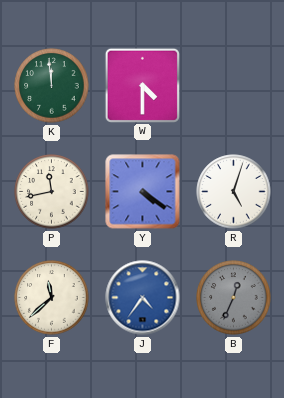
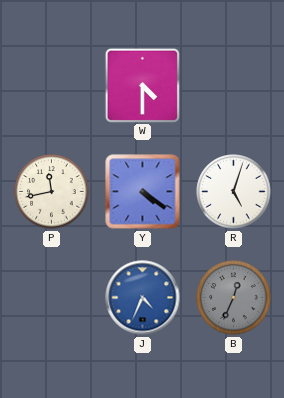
K: 11:59 -> none
F: 11:38 -> none
J: 4:36 -> 4:34
